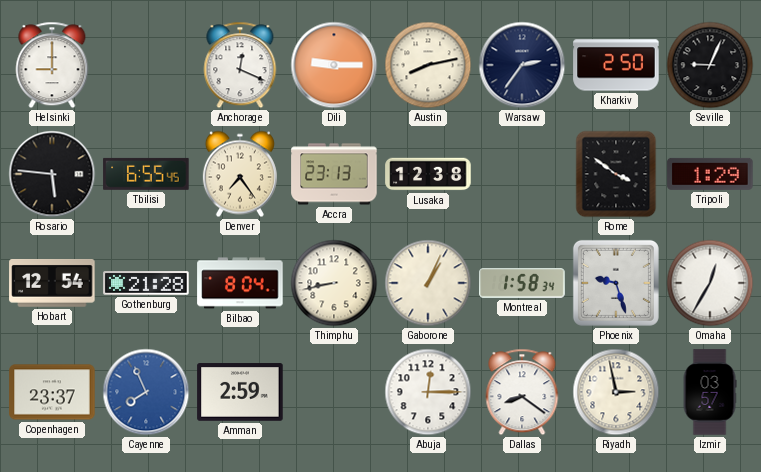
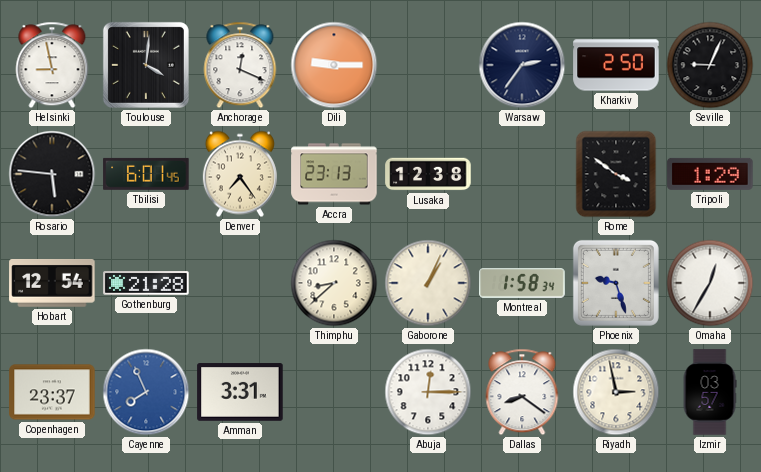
Helsinki: 9:00 -> 8:58
Toulouse: none -> 4:01
Austin: 8:13 -> none
Tbilisi: 6:55 -> 6:01
Bilbao: 8:04 -> none
Thimphu: 8:43 -> 8:38
Amman: 2:59 -> 3:31
